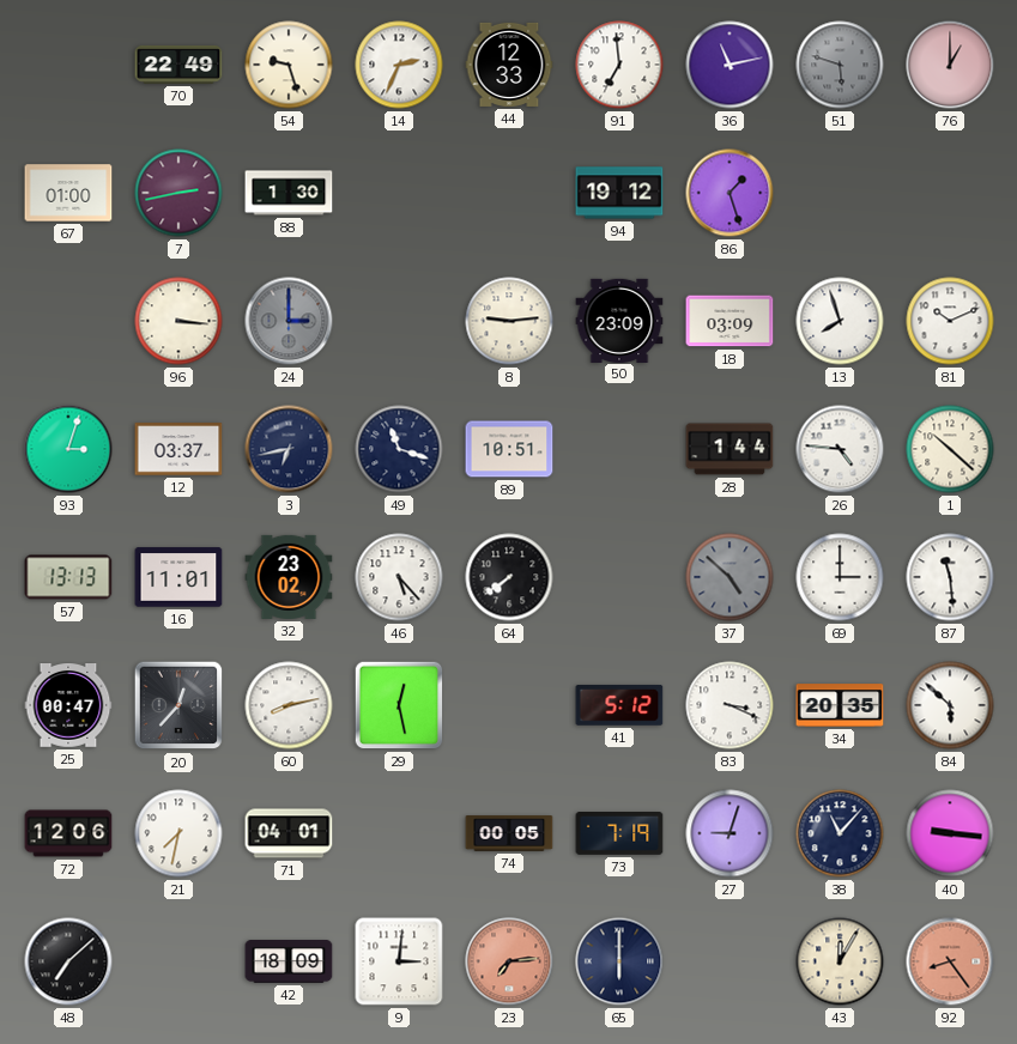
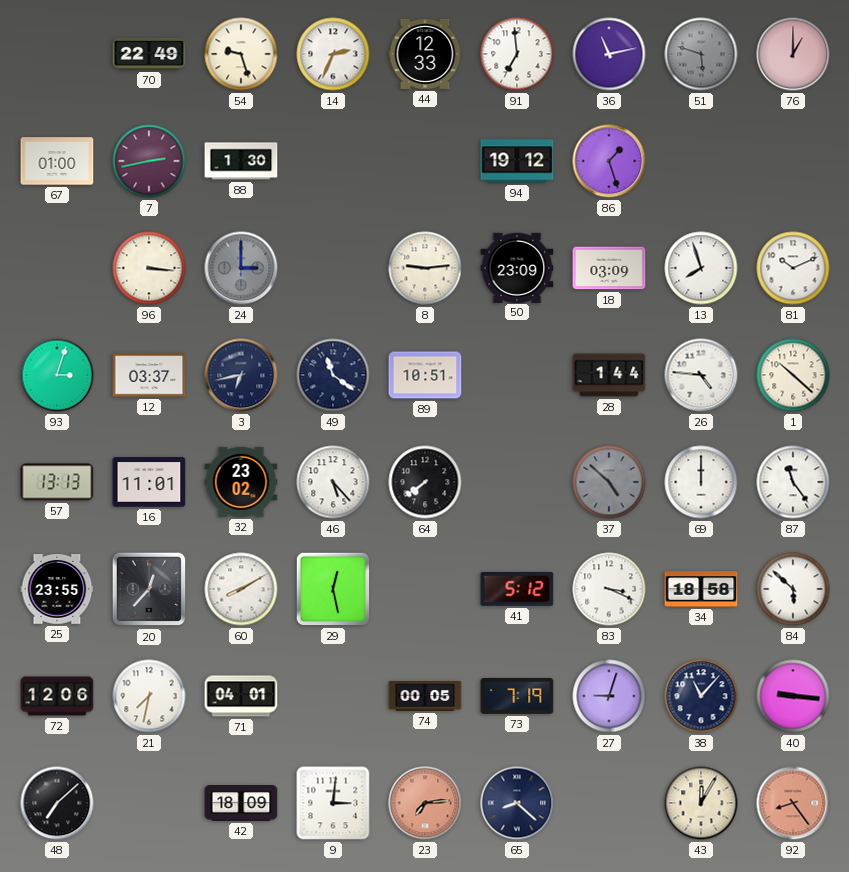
49: 11:18 -> 11:21
69: 3:00 -> 12:00
87: 11:29 -> 11:24
25: 00:47 -> 23:55
60: 8:13 -> 8:10
34: 20:35 -> 18:58
65: 6:00 -> 8:22
